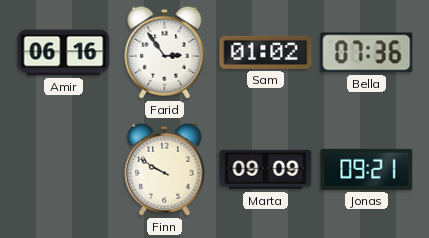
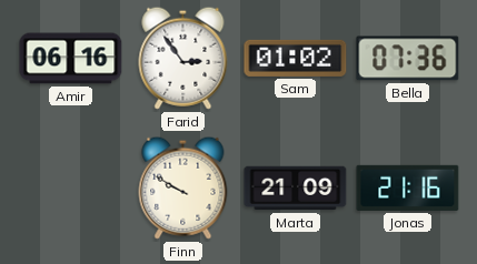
Marta: 09:09 -> 21:09
Jonas: 09:21 -> 21:16
